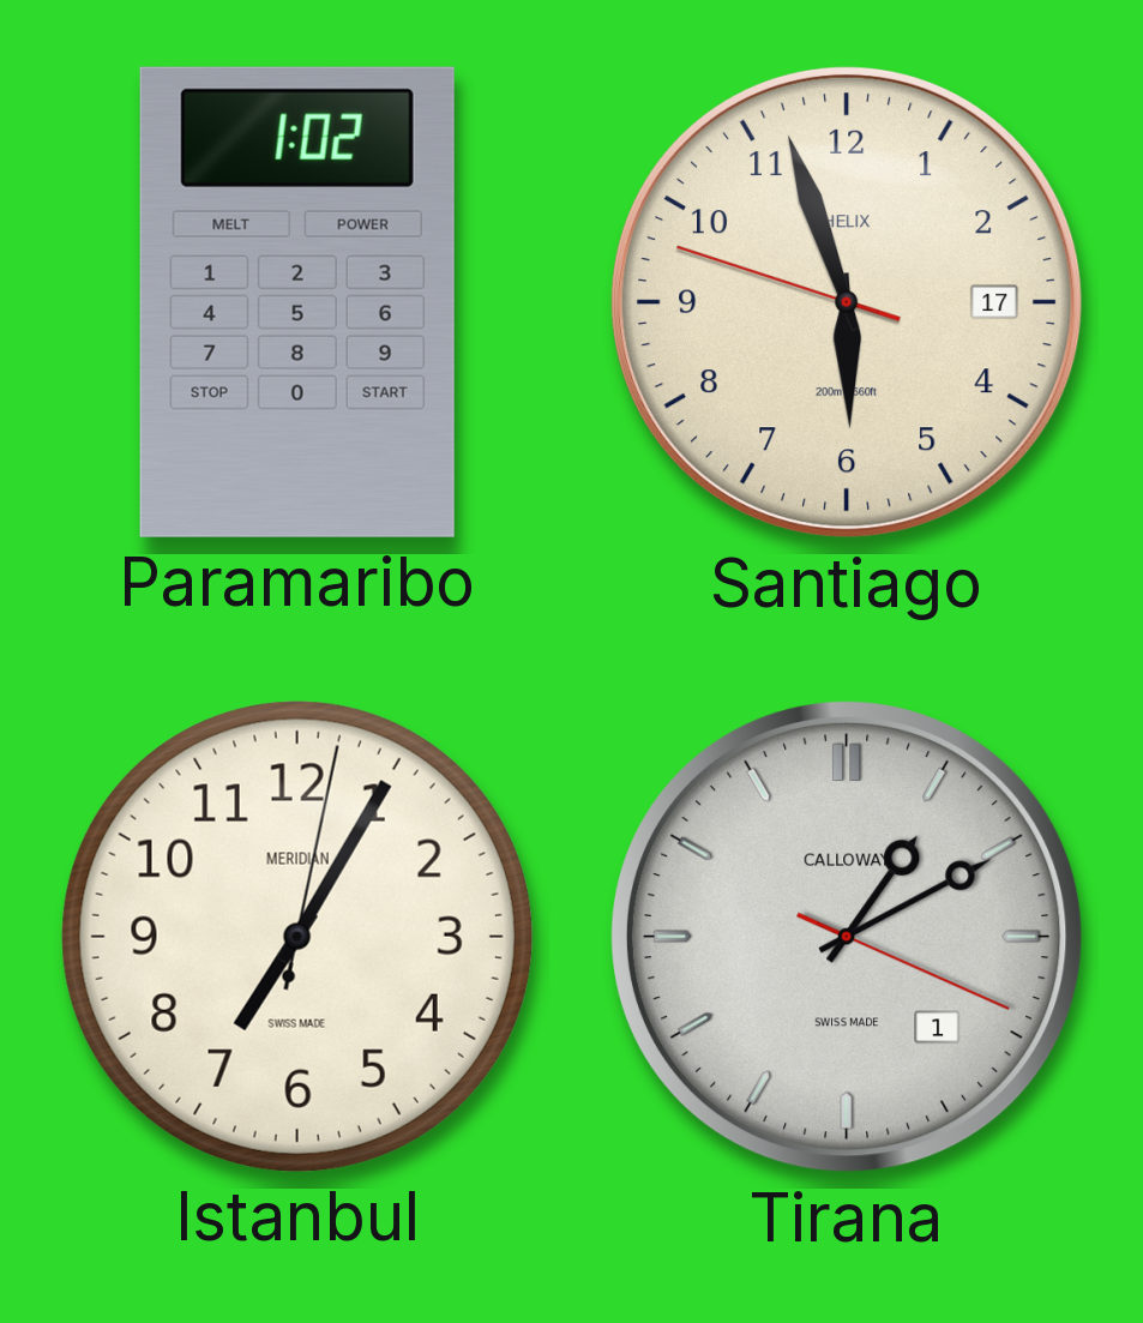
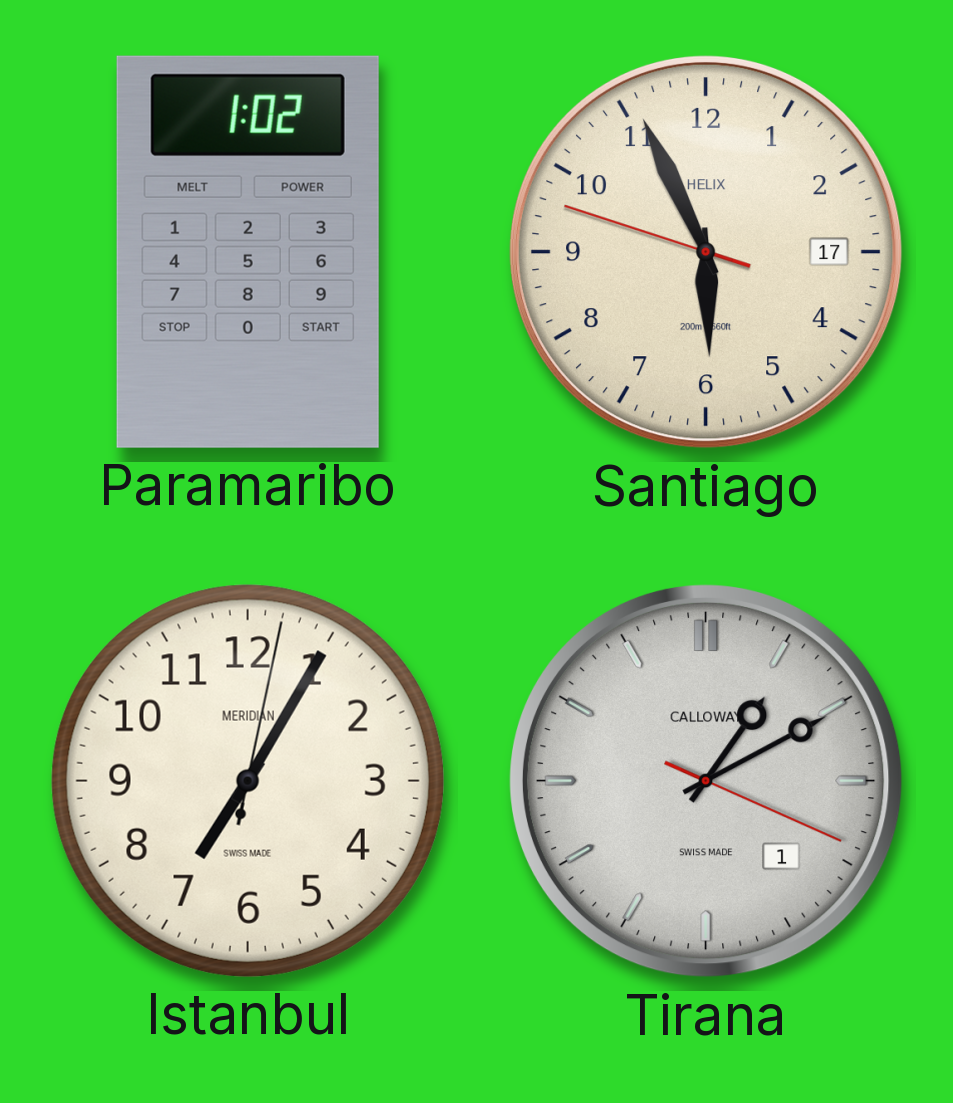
Santiago: 5:56 -> 5:55
